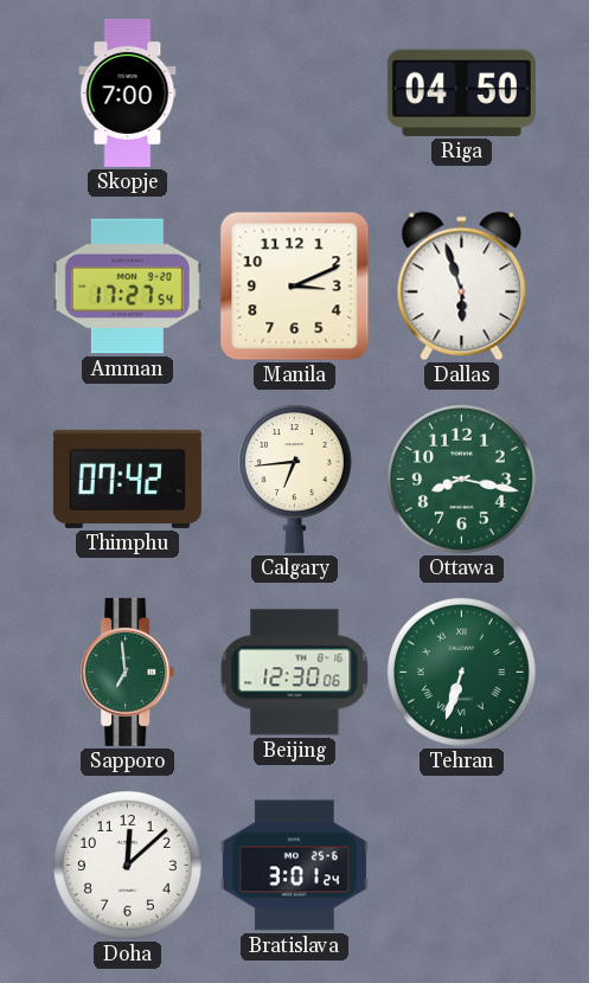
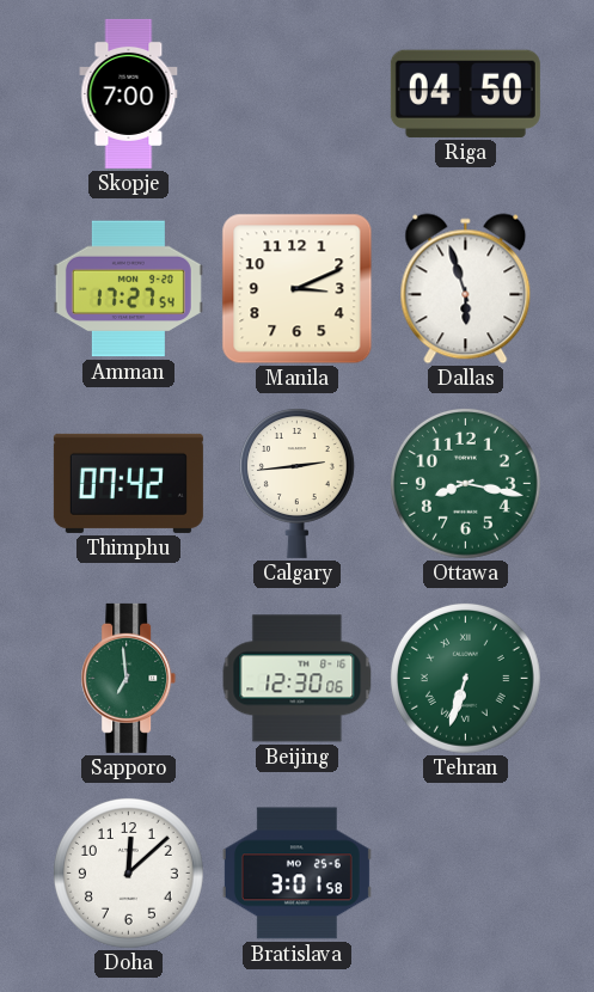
Calgary: 6:44 -> 2:44
Bratislava: 3:01:24 -> 3:01:58
